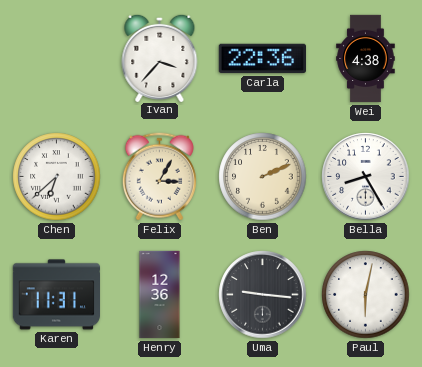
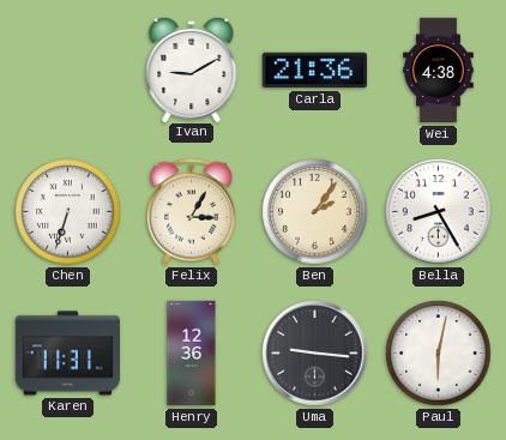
Ivan: 3:37 -> 9:10
Carla: 22:36 -> 21:36
Chen: 6:38 -> 6:33
Ben: 2:11 -> 2:06
